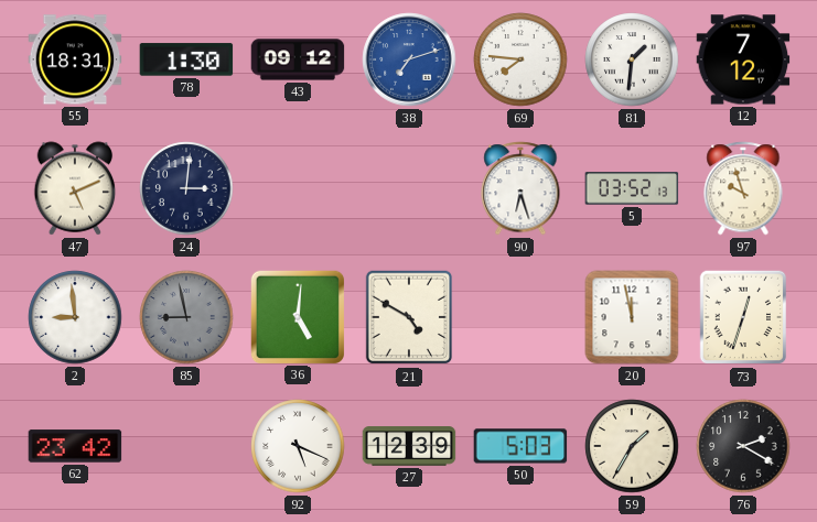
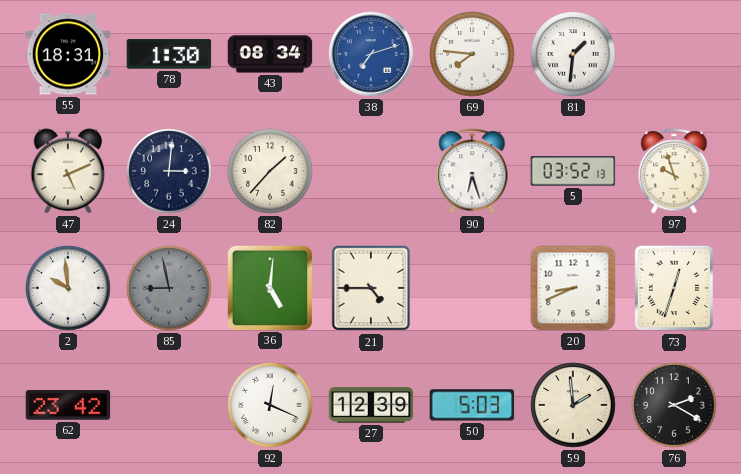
43: 09:12 -> 08:34
12: 7:12 -> none
82: none -> 1:37
2: 8:59 -> 9:59
21: 4:50 -> 4:45
20: 11:58 -> 8:41
92: 5:19 -> 12:19
59: 1:35 -> 1:59
